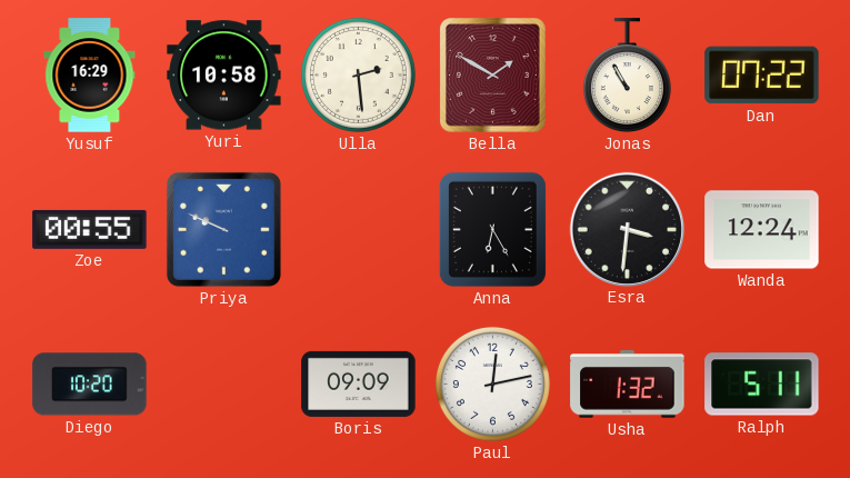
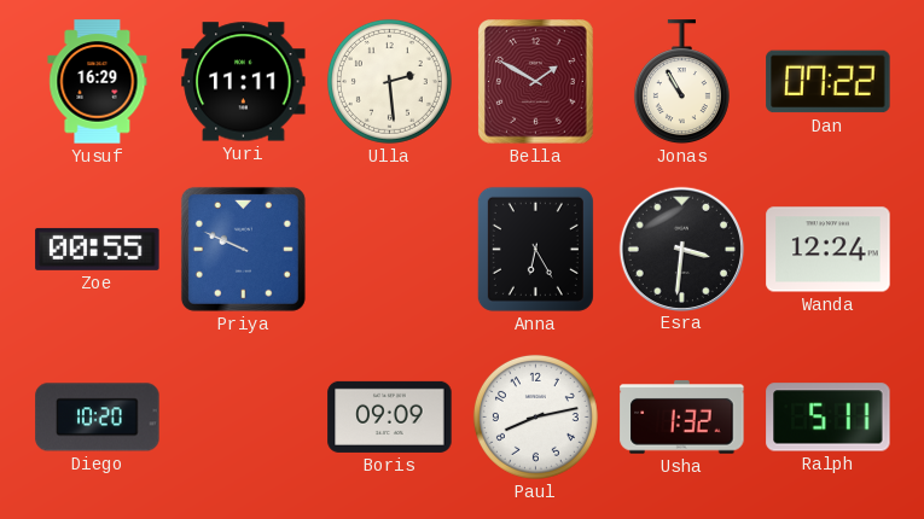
Yuri: 10:58 -> 11:11
Paul: 12:13 -> 8:13
